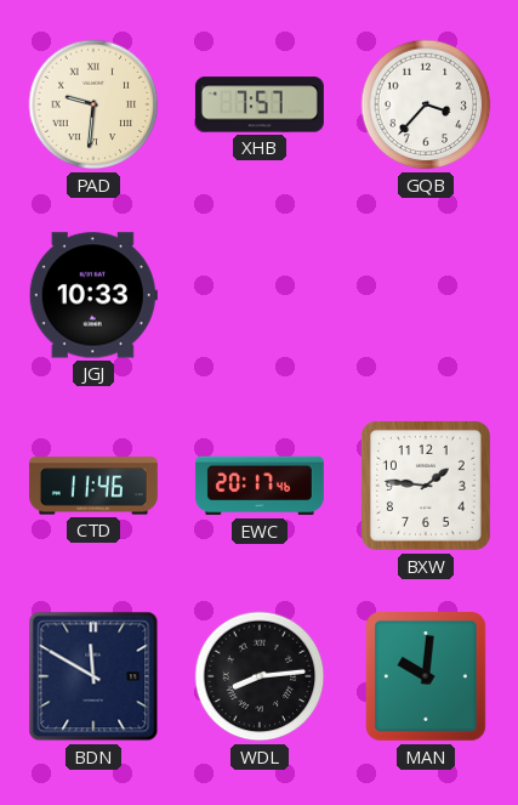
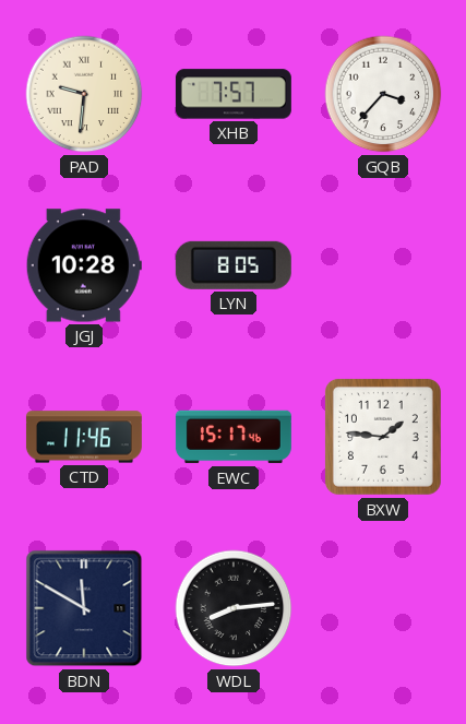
JGJ: 10:33 -> 10:28
LYN: none -> 8:05
EWC: 20:17 -> 15:17
MAN: 10:01 -> none
